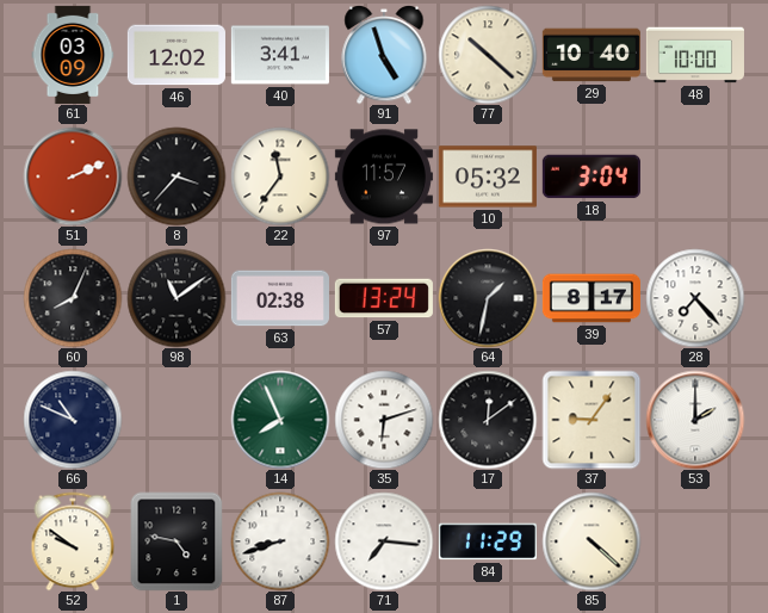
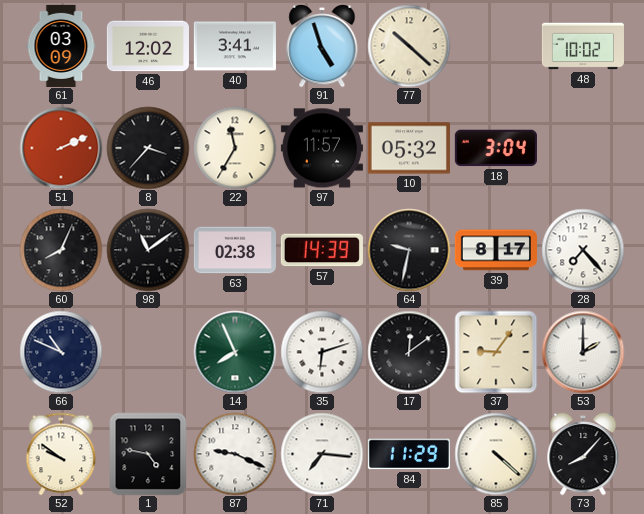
29: 10:40 -> none
48: 10:00 -> 10:02
22: 11:36 -> 11:35
57: 13:24 -> 14:39
64: 1:32 -> 9:32
87: 8:42 -> 9:19
73: none -> 8:07
